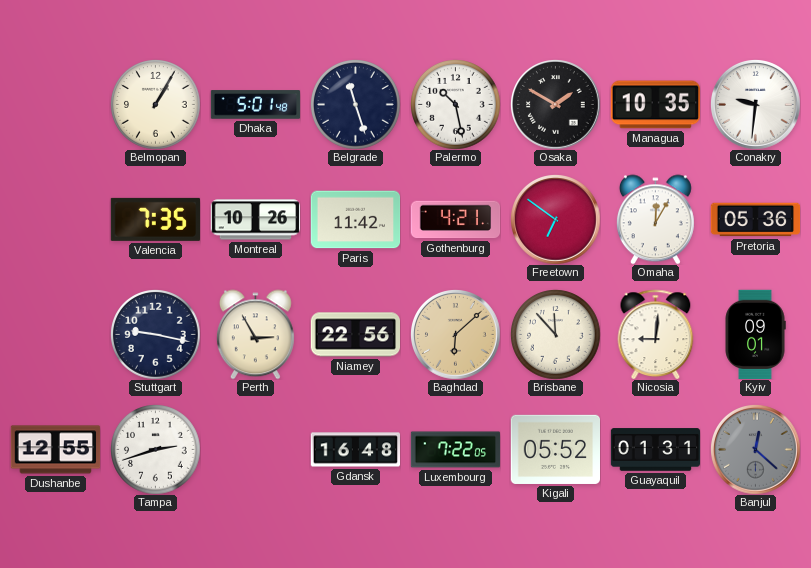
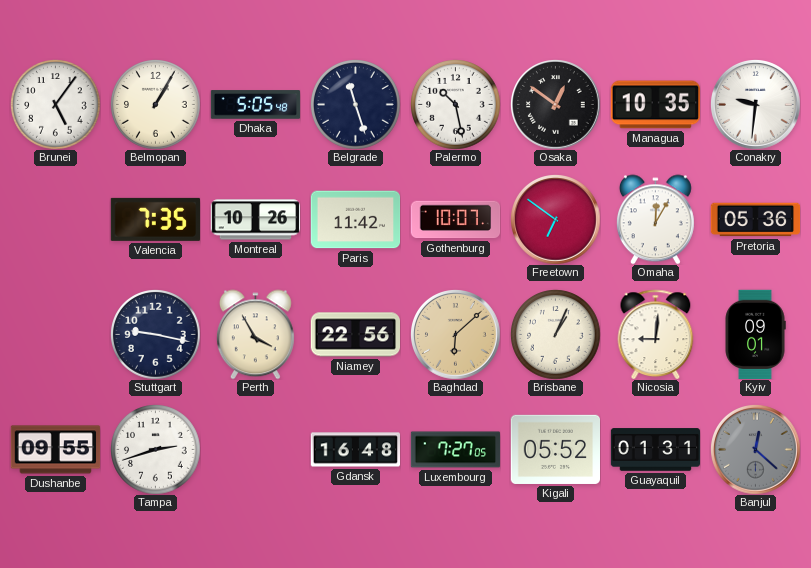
Brunei: none -> 5:06
Dhaka: 5:01 -> 5:05
Osaka: 1:50 -> 12:51
Gothenburg: 4:21 -> 10:07
Perth: 2:55 -> 3:55
Brisbane: 11:53 -> 1:04
Dushanbe: 12:55 -> 09:55
Luxembourg: 7:22 -> 7:27
